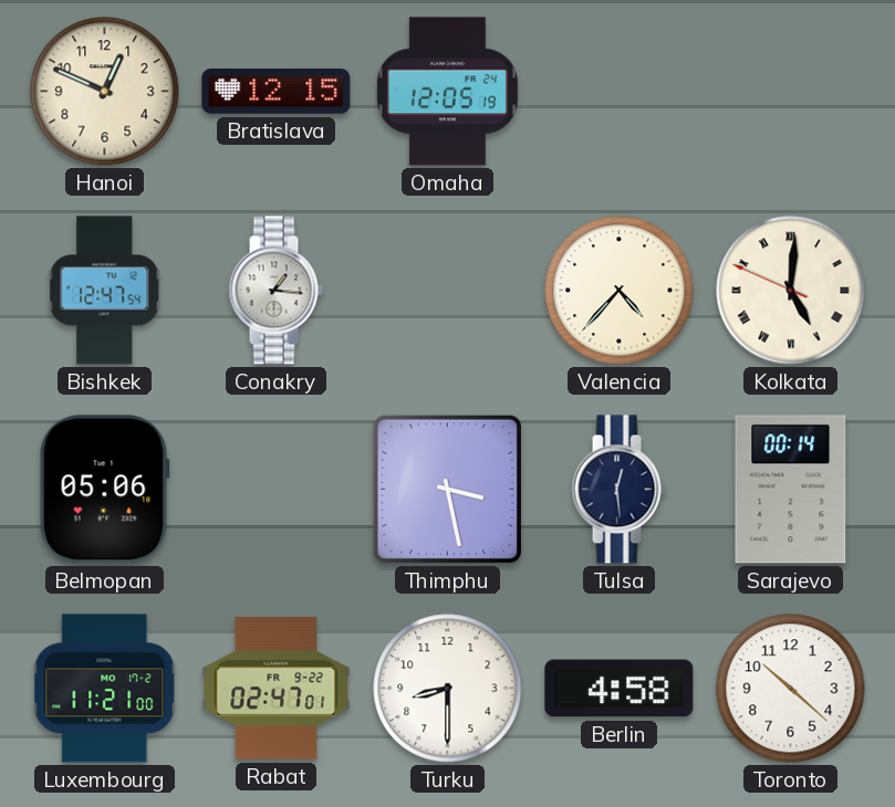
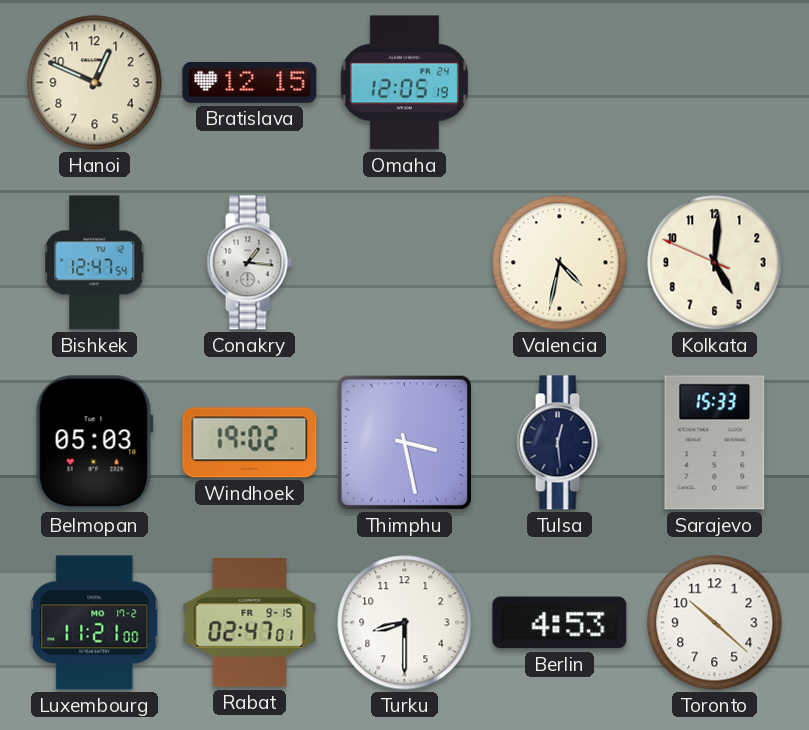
Valencia: 4:37 -> 4:32
Kolkata numerals: Roman -> Arabic
Belmopan: 05:06 -> 05:03
Windhoek: none -> 19:02
Sarajevo: 00:14 -> 15:33
Rabat date: FR 9-22 -> FR 9-15
Berlin: 4:58 -> 4:53
